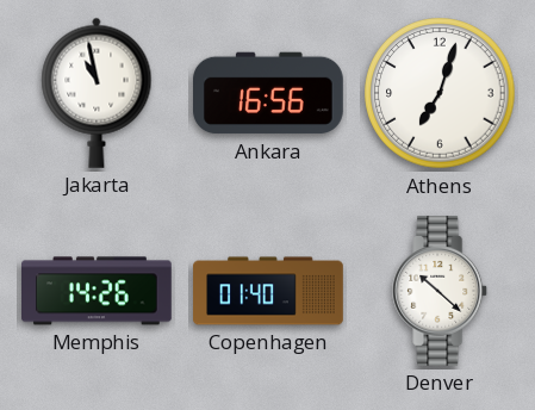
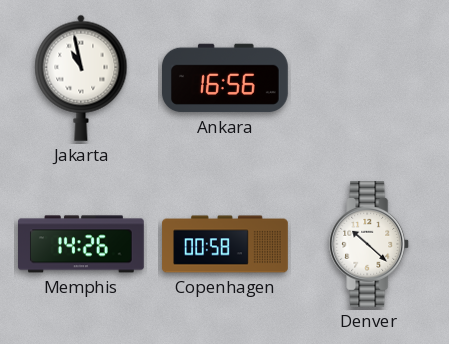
Athens: 7:03 -> none
Copenhagen: 01:40 -> 00:58
